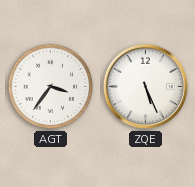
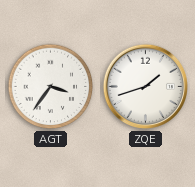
ZQE: 5:26 -> 1:42
